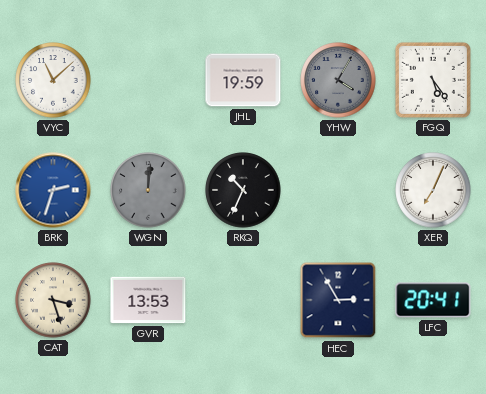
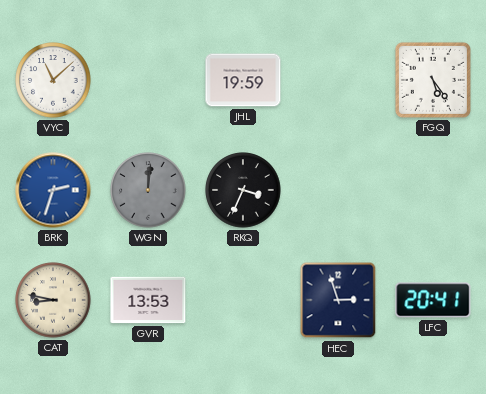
YHW: 4:05 -> none
RKQ: 10:34 -> 3:34
XER: 7:04 -> none
CAT: 3:27 -> 8:47
HEC: 2:55 -> 2:57
